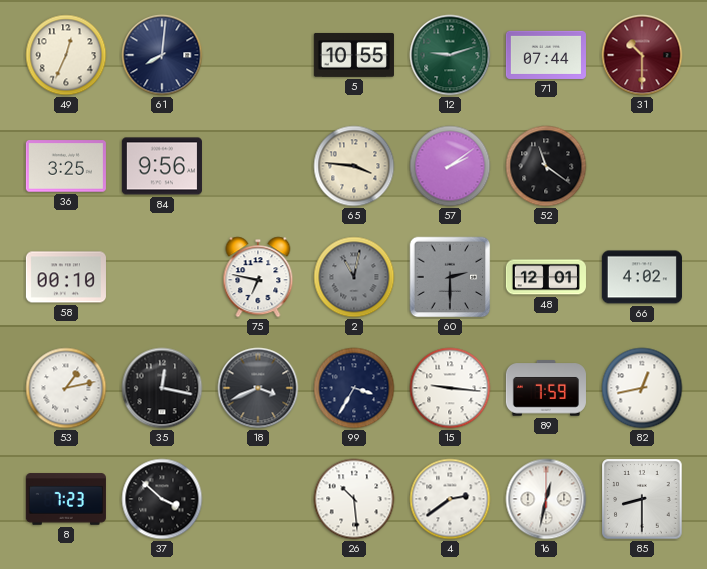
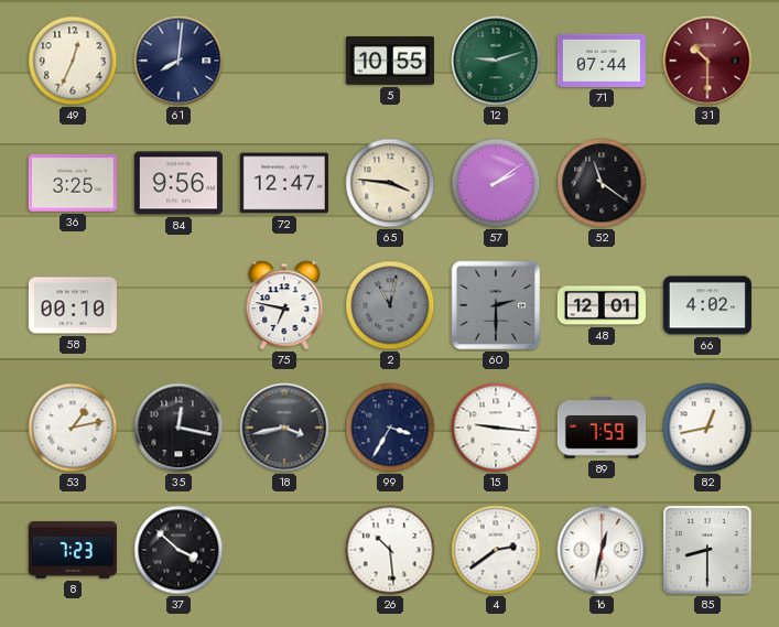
72: none -> 12:47
18: 3:41 -> 3:43
